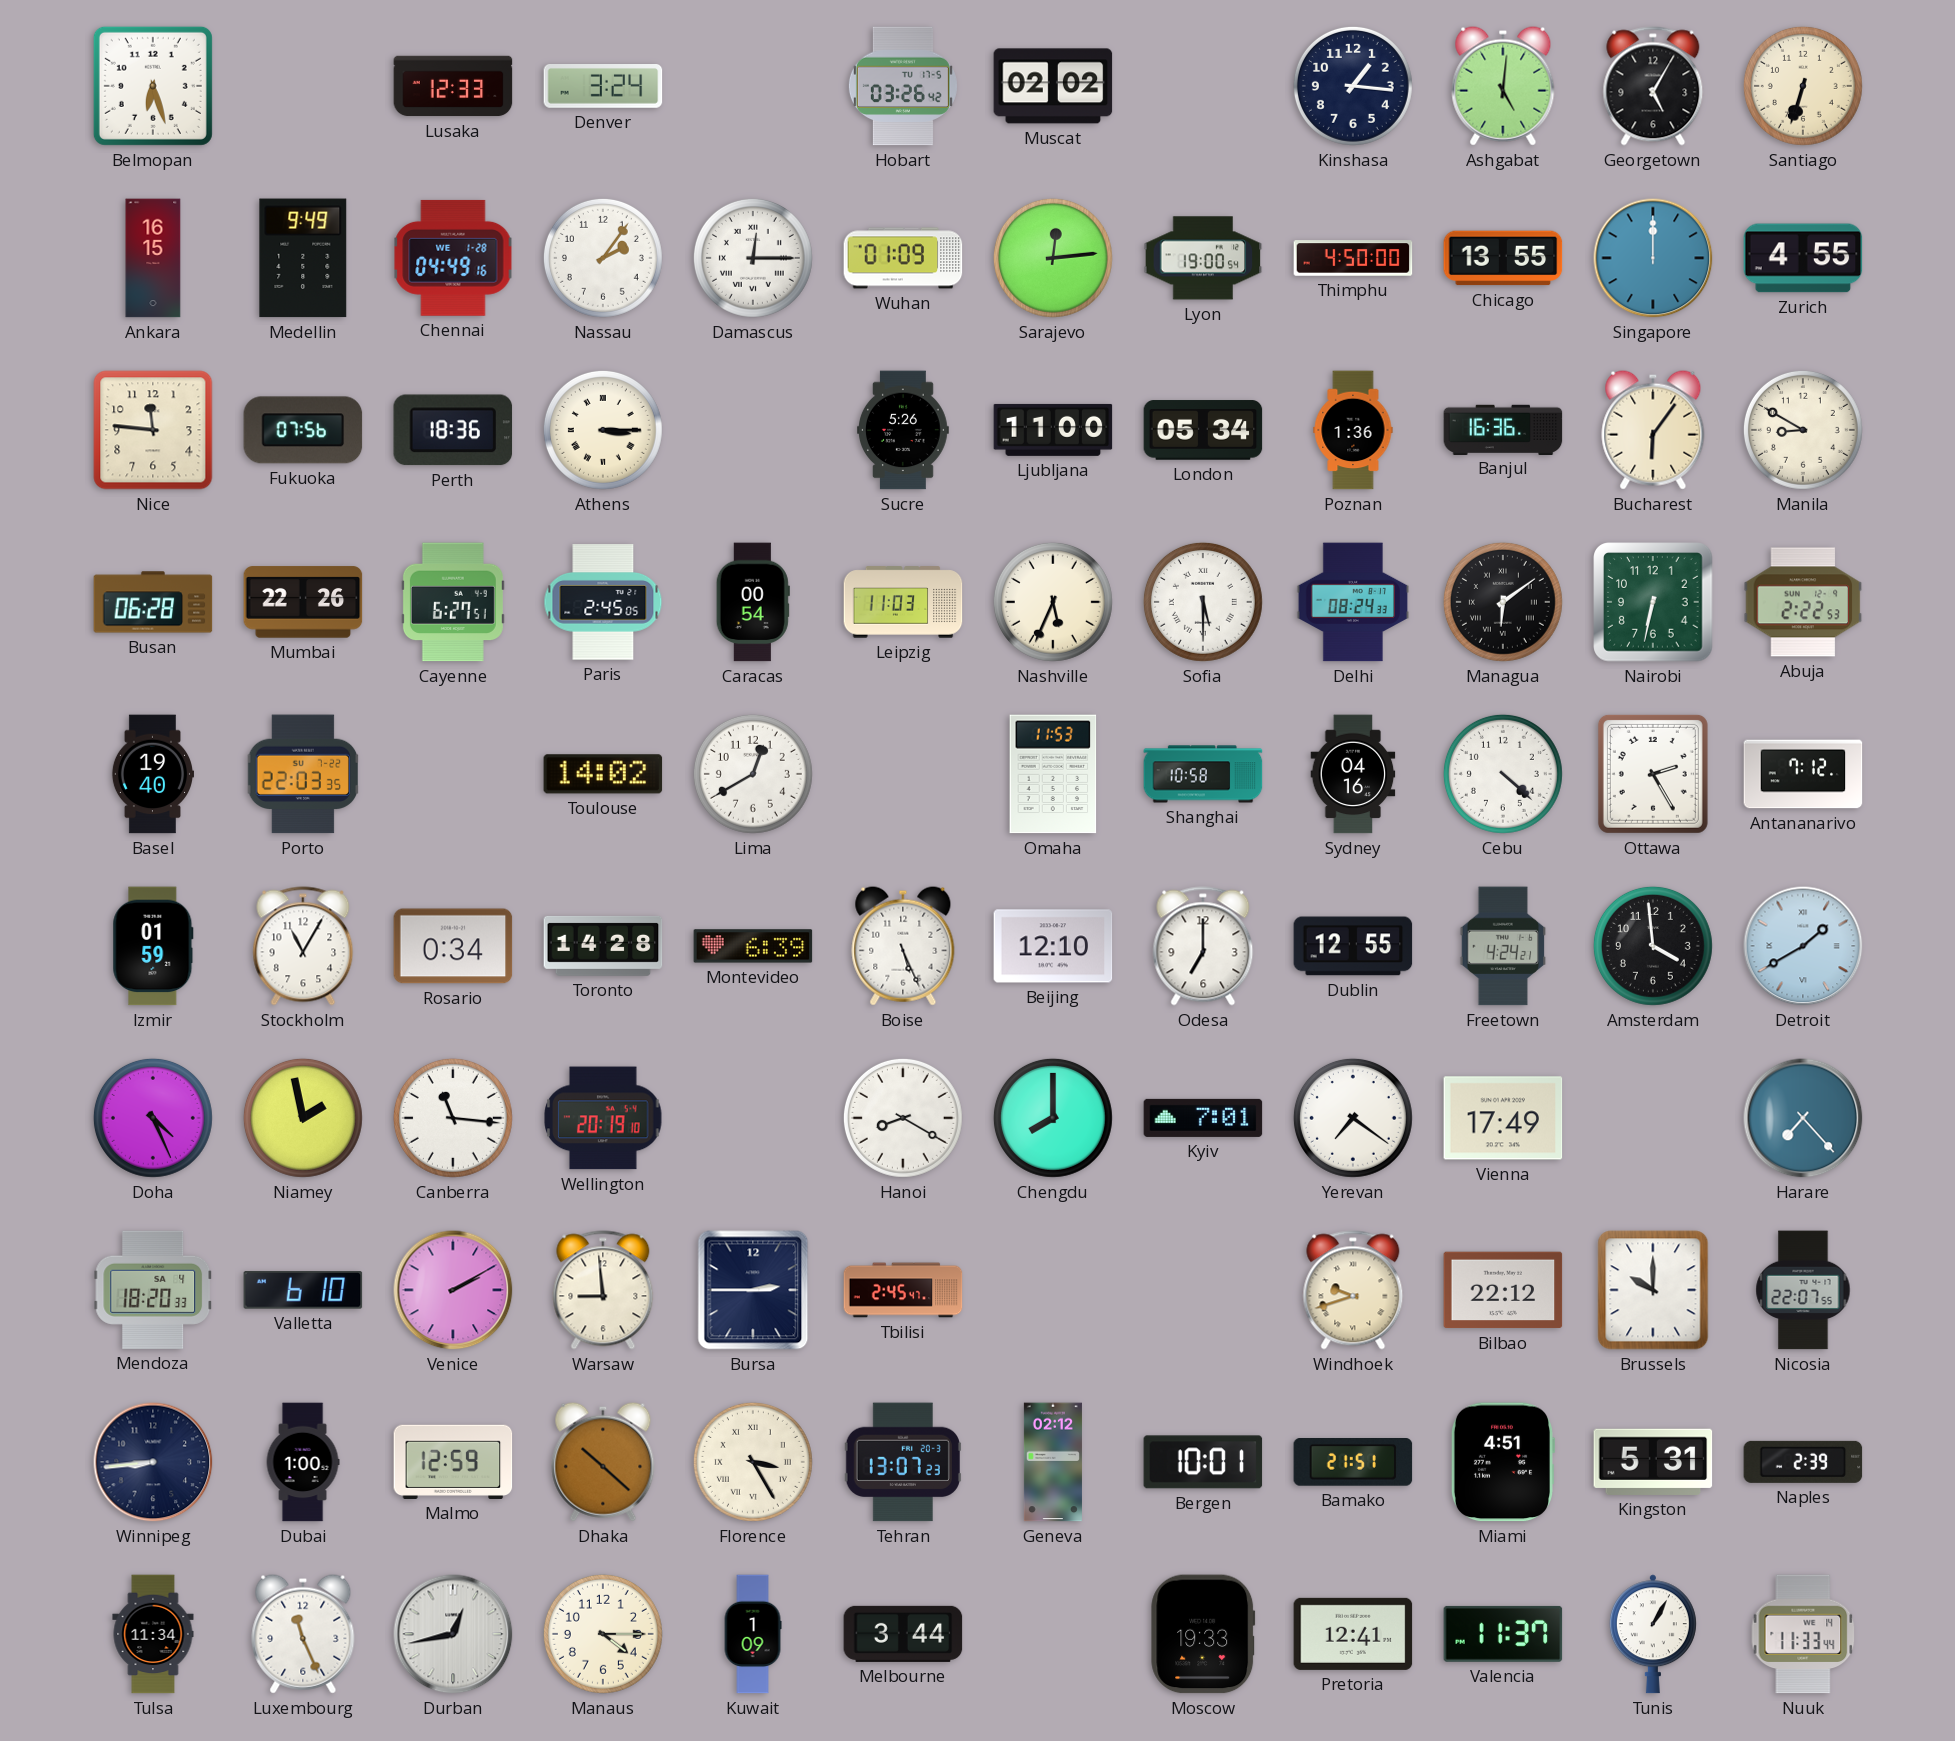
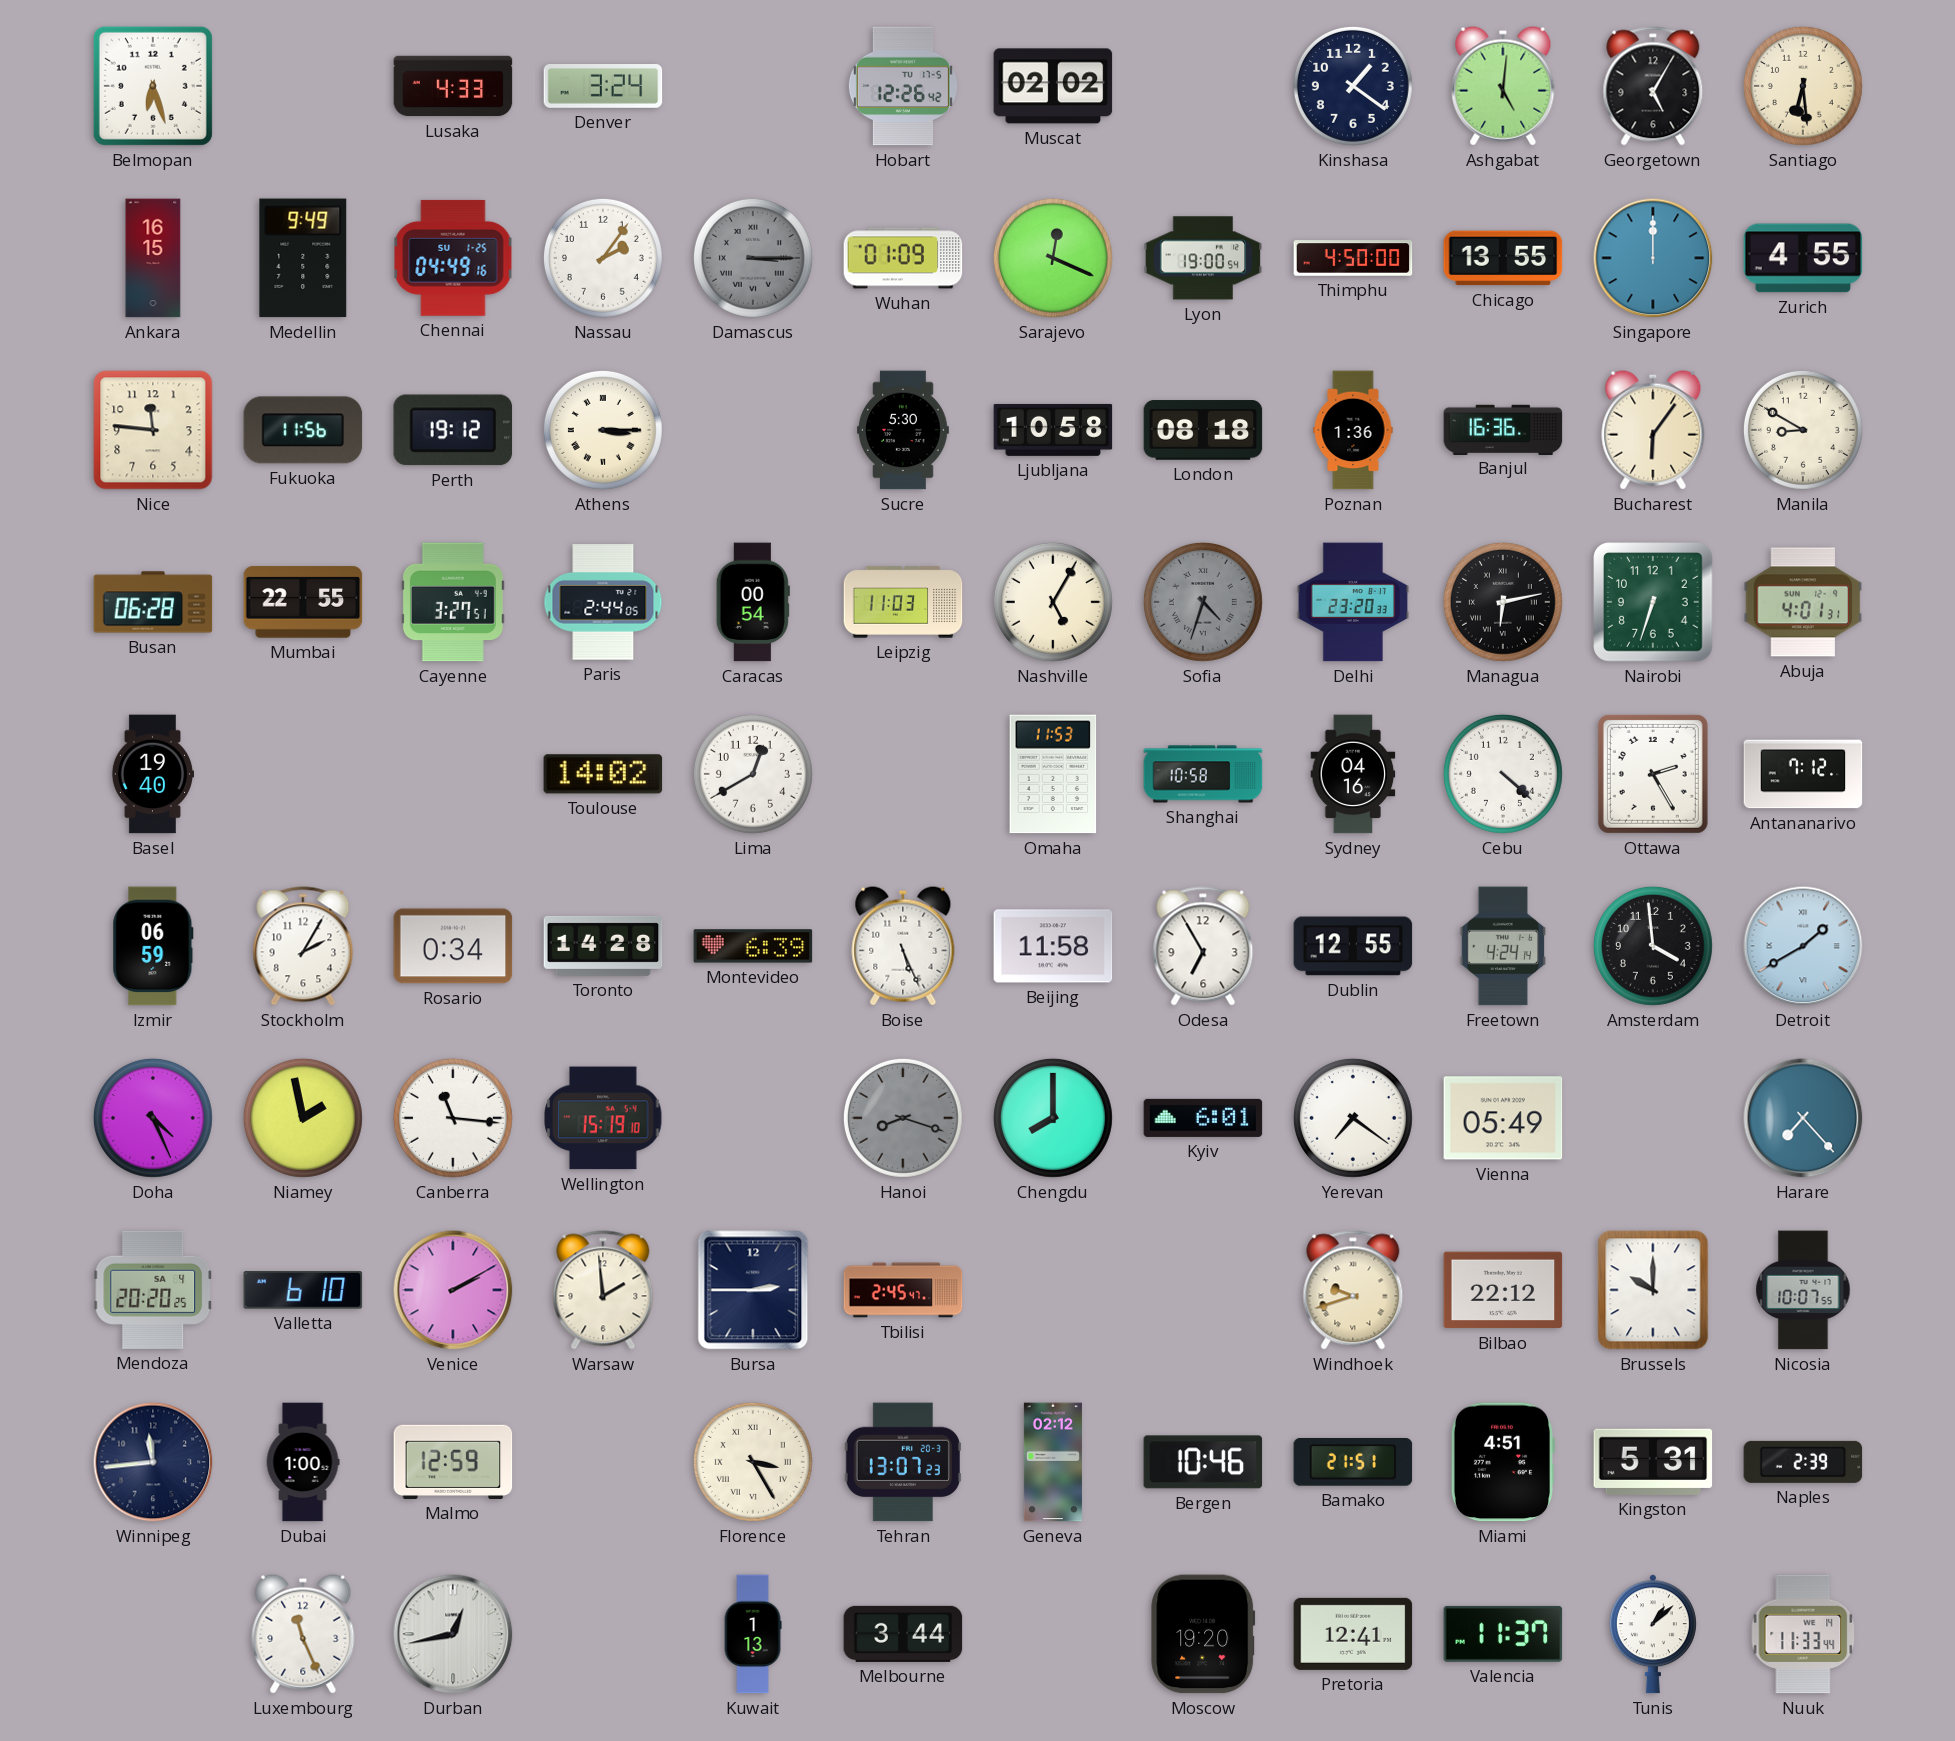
Lusaka: 12:33 -> 4:33
Hobart: 03:26 -> 12:26
Kinshasa: 1:16 -> 1:21
Santiago: 6:33 -> 6:29
Chennai date: WE 1-28 -> SU 1-25
Damascus: 12:15 -> 3:15
Damascus dial: white -> grey
Sarajevo: 12:14 -> 12:19
Fukuoka: 07:56 -> 11:56
Perth: 18:36 -> 19:12
Sucre: 5:26 -> 5:30
Ljubljana: 11:00 -> 10:58
London: 05:34 -> 08:18
Mumbai: 22:26 -> 22:55
Cayenne: 6:27 -> 3:27
Paris: 2:45 -> 2:44
Nashville: 5:34 -> 5:05
Sofia: 5:30 -> 4:33
Sofia dial: white -> grey
Delhi: 08:24 -> 23:20
Managua: 6:09 -> 6:13
Nairobi: 6:32 -> 6:33
Abuja: 2:22 -> 4:01
Porto: 22:03 -> none
Izmir: 01:59 -> 06:59
Stockholm: 11:05 -> 2:05
Beijing: 12:10 -> 11:58
Odesa: 7:00 -> 6:55
Freetown: 4:24:21 -> 4:24:14
Wellington: 20:19 -> 15:19
Hanoi: 8:20 -> 8:18
Hanoi dial: white -> grey
Kyiv: 7:01 -> 6:01
Vienna: 17:49 -> 05:49
Mendoza: 18:20 -> 20:20
Warsaw: 8:59 -> 1:59
Nicosia: 22:07 -> 10:07
Winnipeg: 8:44 -> 11:44
Dhaka: 10:22 -> none
Bergen: 10:01 -> 10:46
Tulsa: 11:34 -> none
Manaus: 4:15 -> none
Kuwait: 1:09 -> 1:13
Moscow: 19:33 -> 19:20
Tunis: 1:05 -> 1:08
